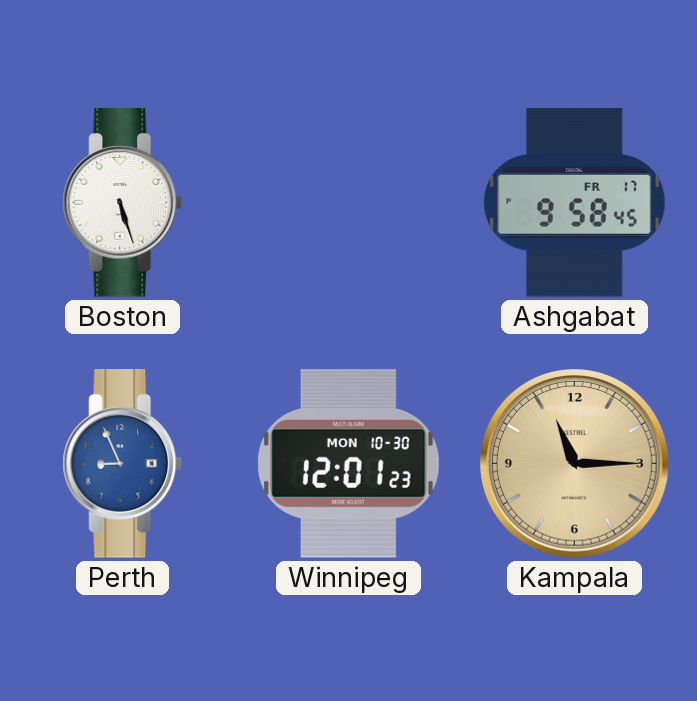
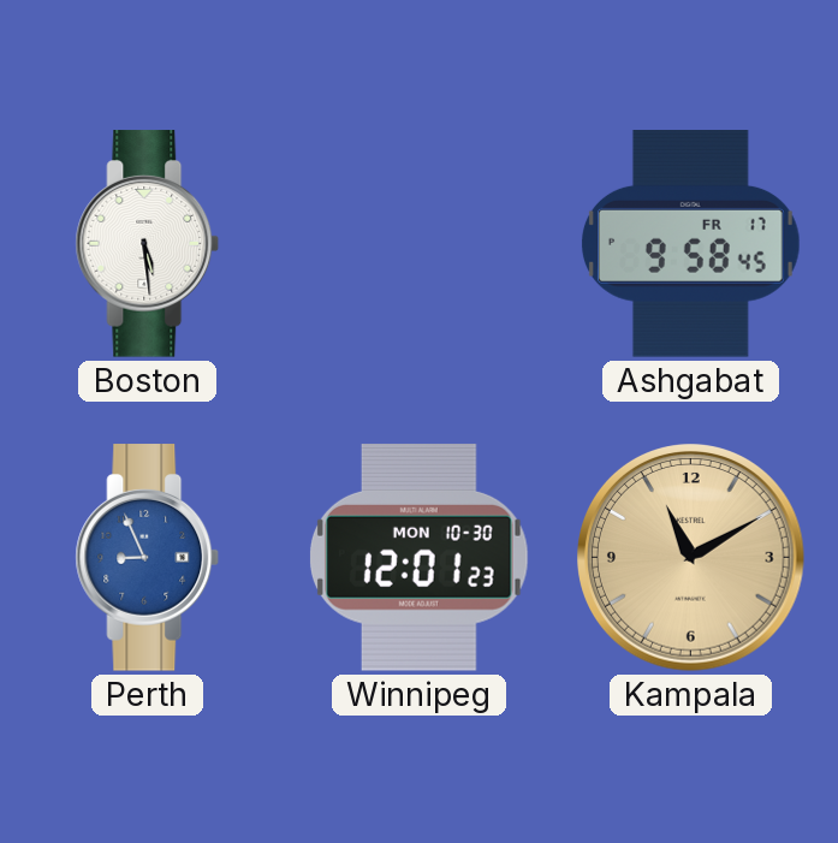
Boston: 5:27 -> 5:29
Kampala: 11:15 -> 11:10
